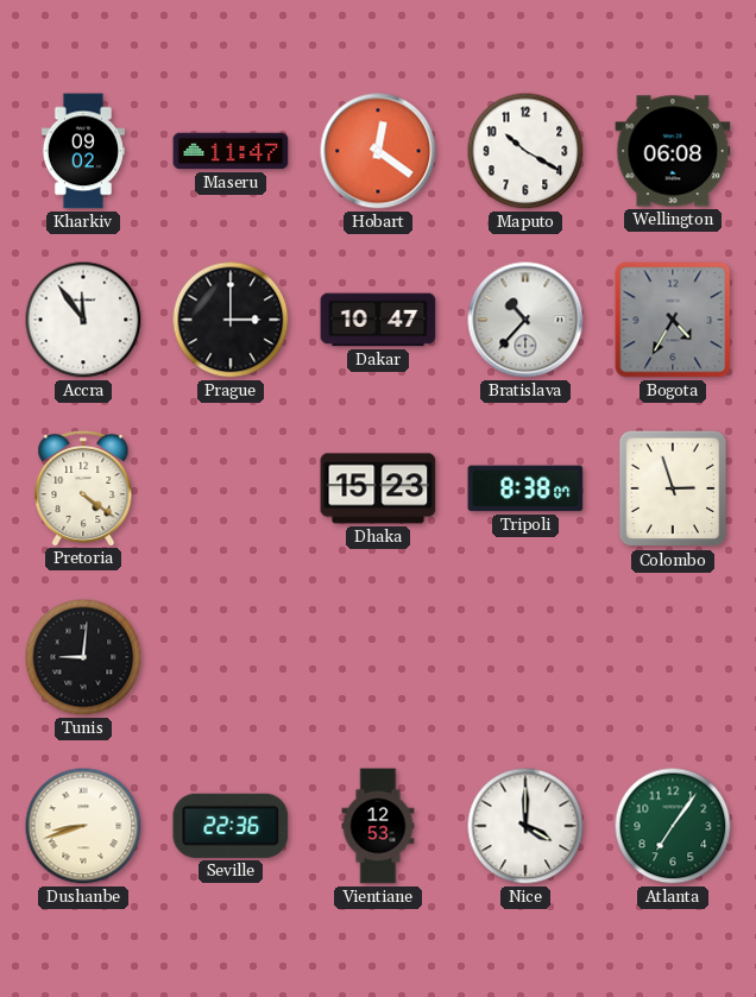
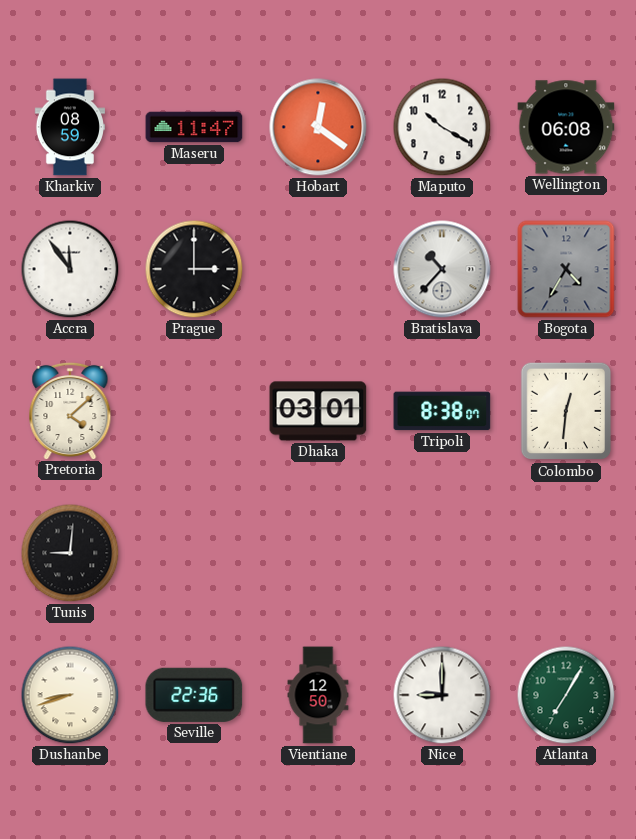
Kharkiv: 09:02 -> 08:59
Dakar: 10:47 -> none
Pretoria: 4:21 -> 4:08
Dhaka: 15:23 -> 03:01
Colombo: 2:57 -> 12:31
Vientiane: 12:53 -> 12:50
Nice: 4:00 -> 9:00
Atlanta: 7:06 -> 7:05
